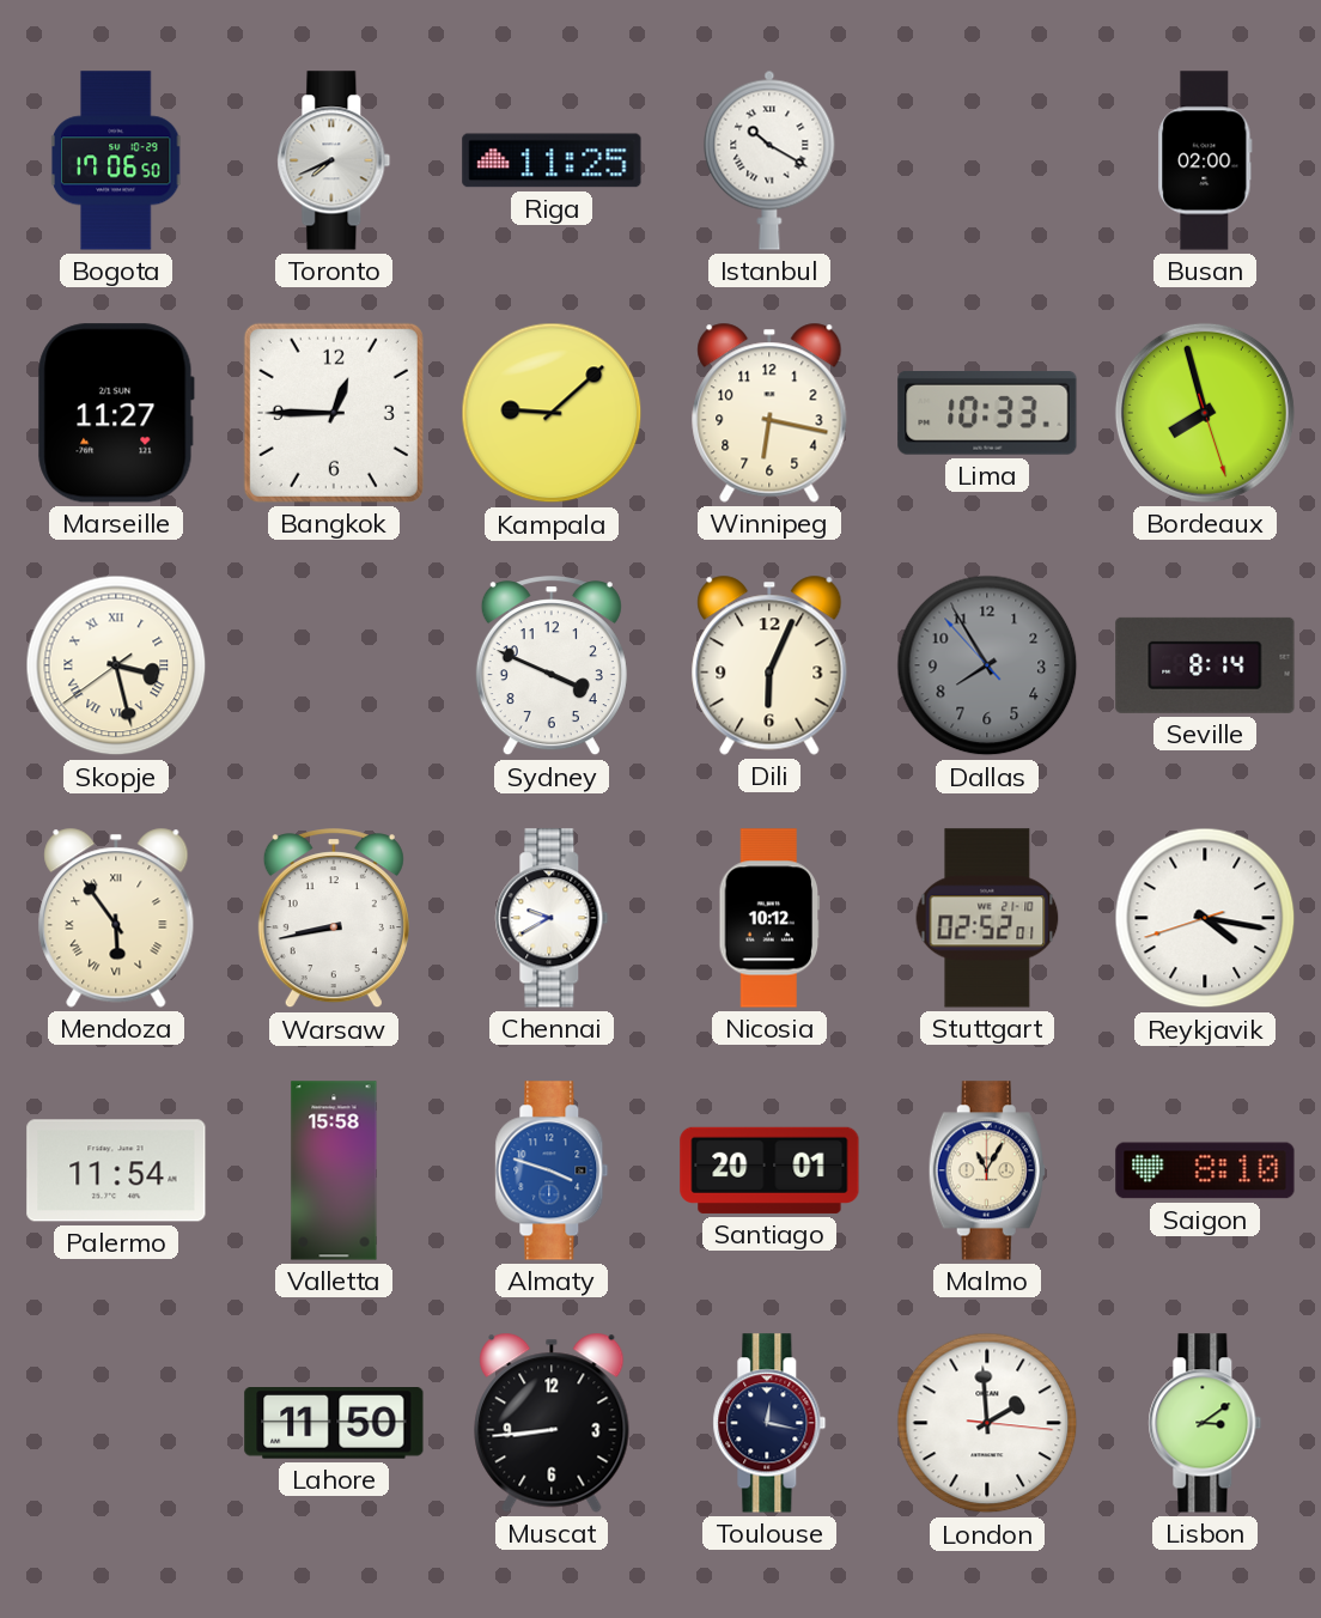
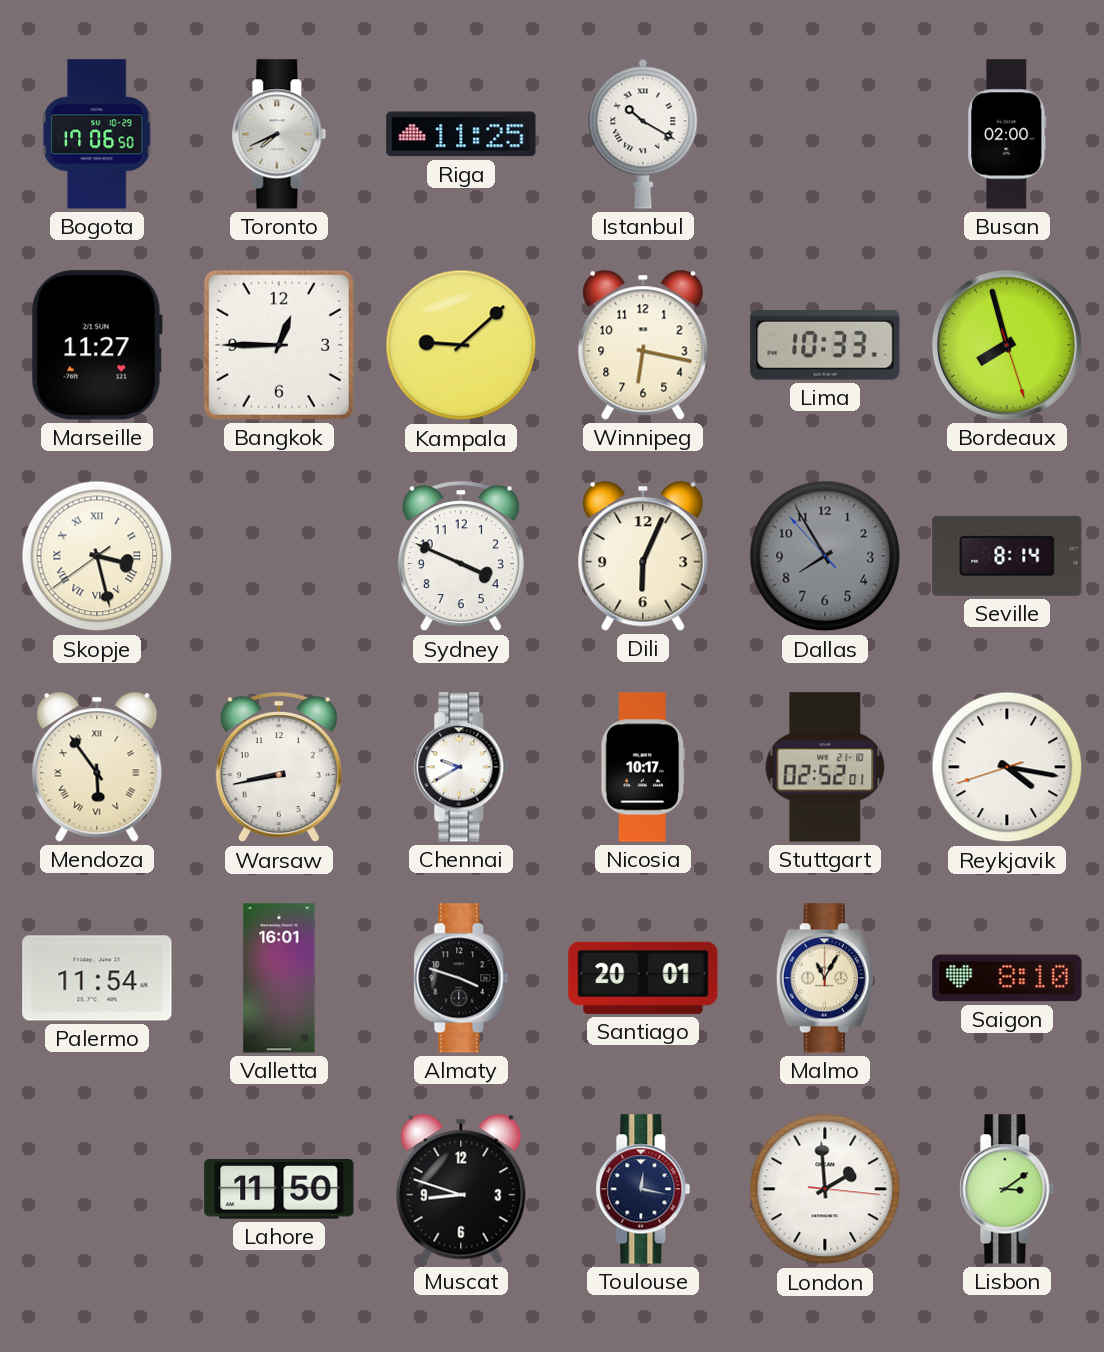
Nicosia: 10:12 -> 10:17
Valletta: 15:58 -> 16:01
Almaty dial: blue -> black
Muscat: 8:44 -> 8:48
